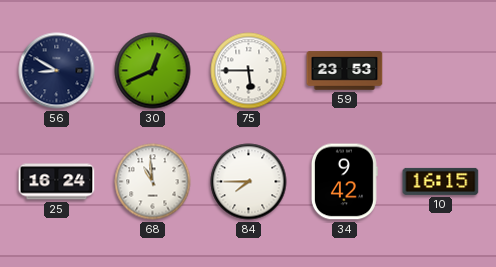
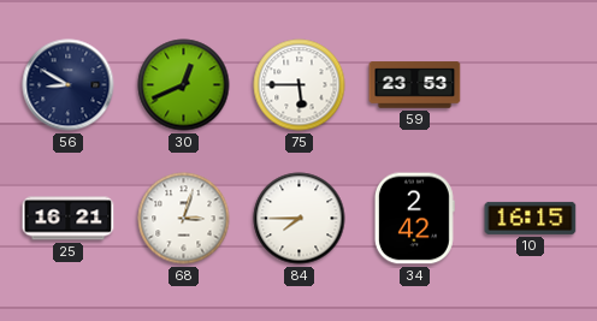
25: 16:24 -> 16:21
68: 10:59 -> 3:03
34: 9:42 -> 2:42
